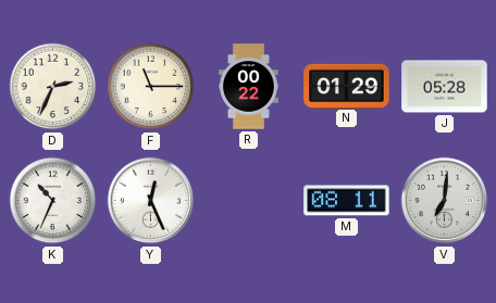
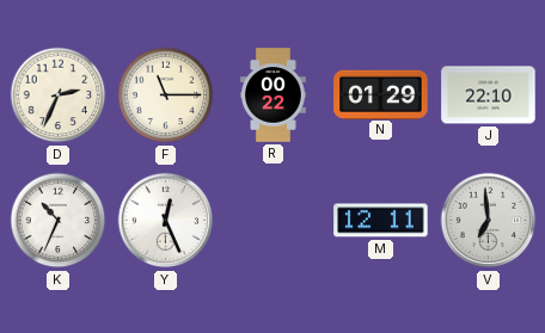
J: 05:28 -> 22:10
M: 08:11 -> 12:11
V: 7:01 -> 6:59
